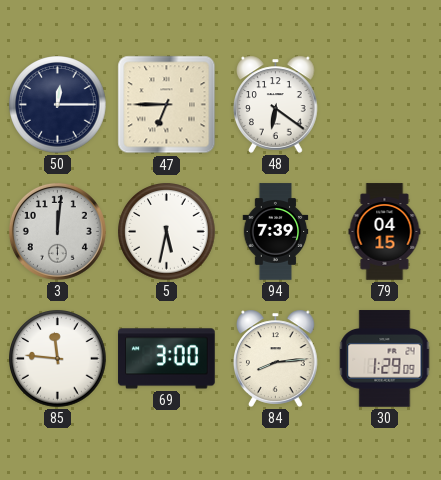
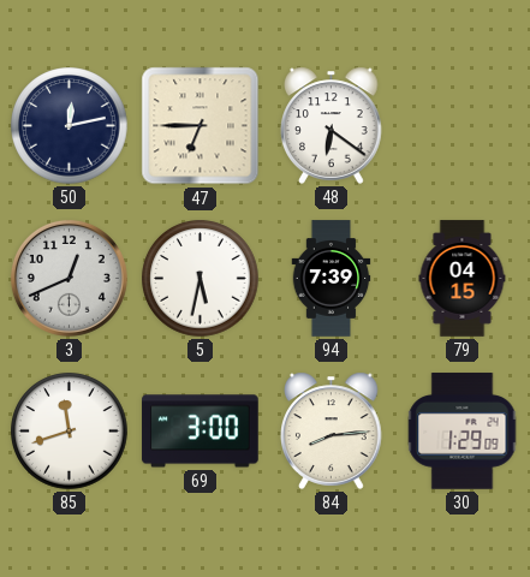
50: 12:15 -> 12:13
3: 12:01 -> 12:41
85: 11:46 -> 11:42
